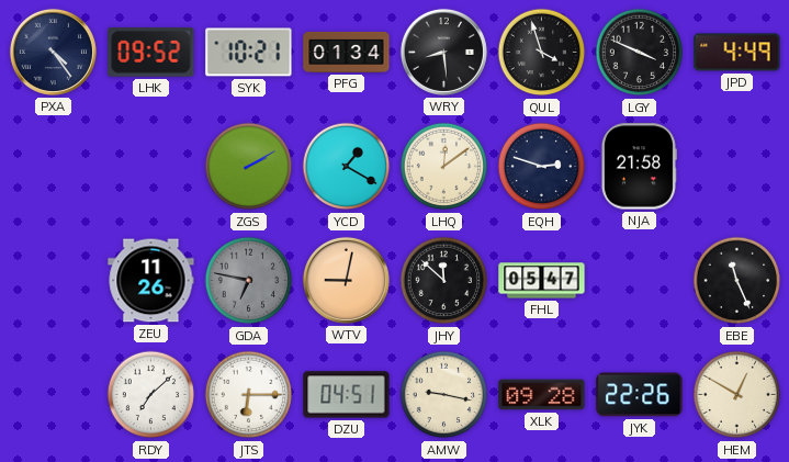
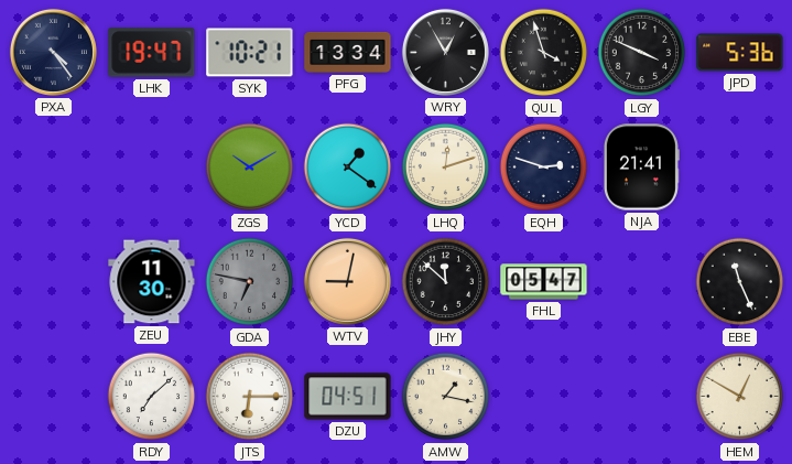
LHK: 09:52 -> 19:47
PFG: 01:34 -> 13:34
WRY: 8:29 -> 12:55
JPD: 4:49 -> 5:36
ZGS: 2:10 -> 10:10
YCD: 1:20 -> 1:21
LHQ: 12:09 -> 12:12
NJA: 21:58 -> 21:41
ZEU: 11:26 -> 11:30
AMW: 9:17 -> 1:17
XLK: 09:28 -> none
JYK: 22:26 -> none
